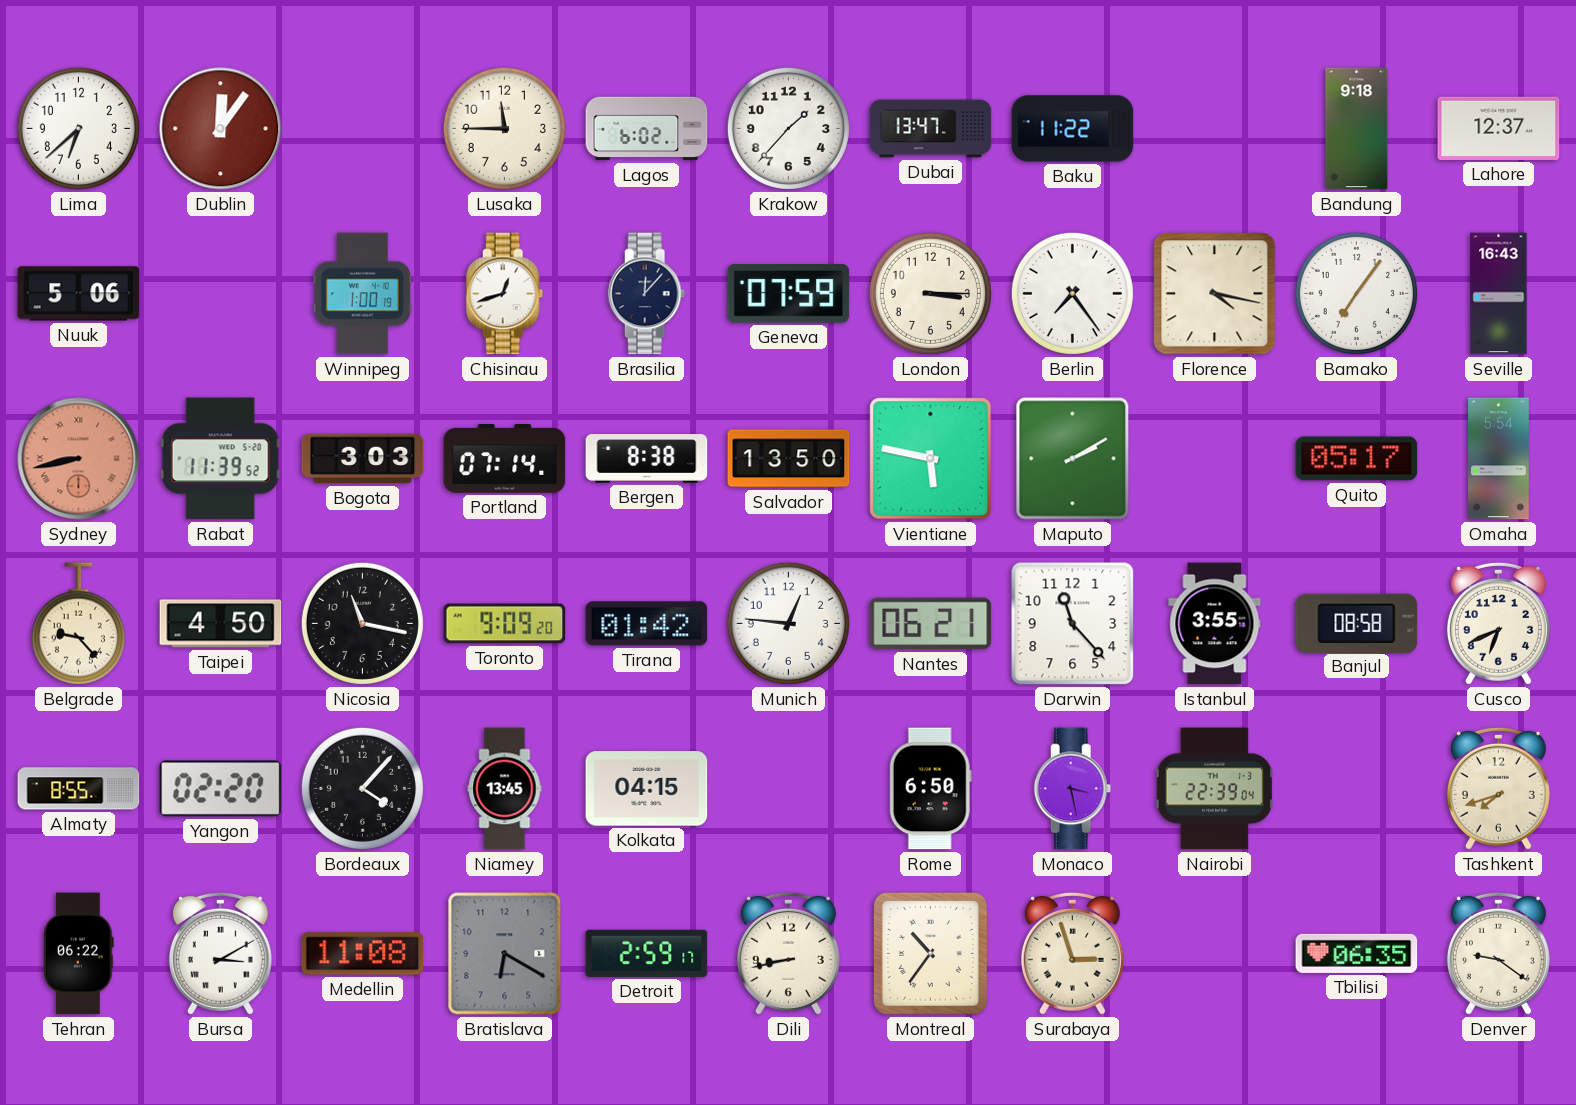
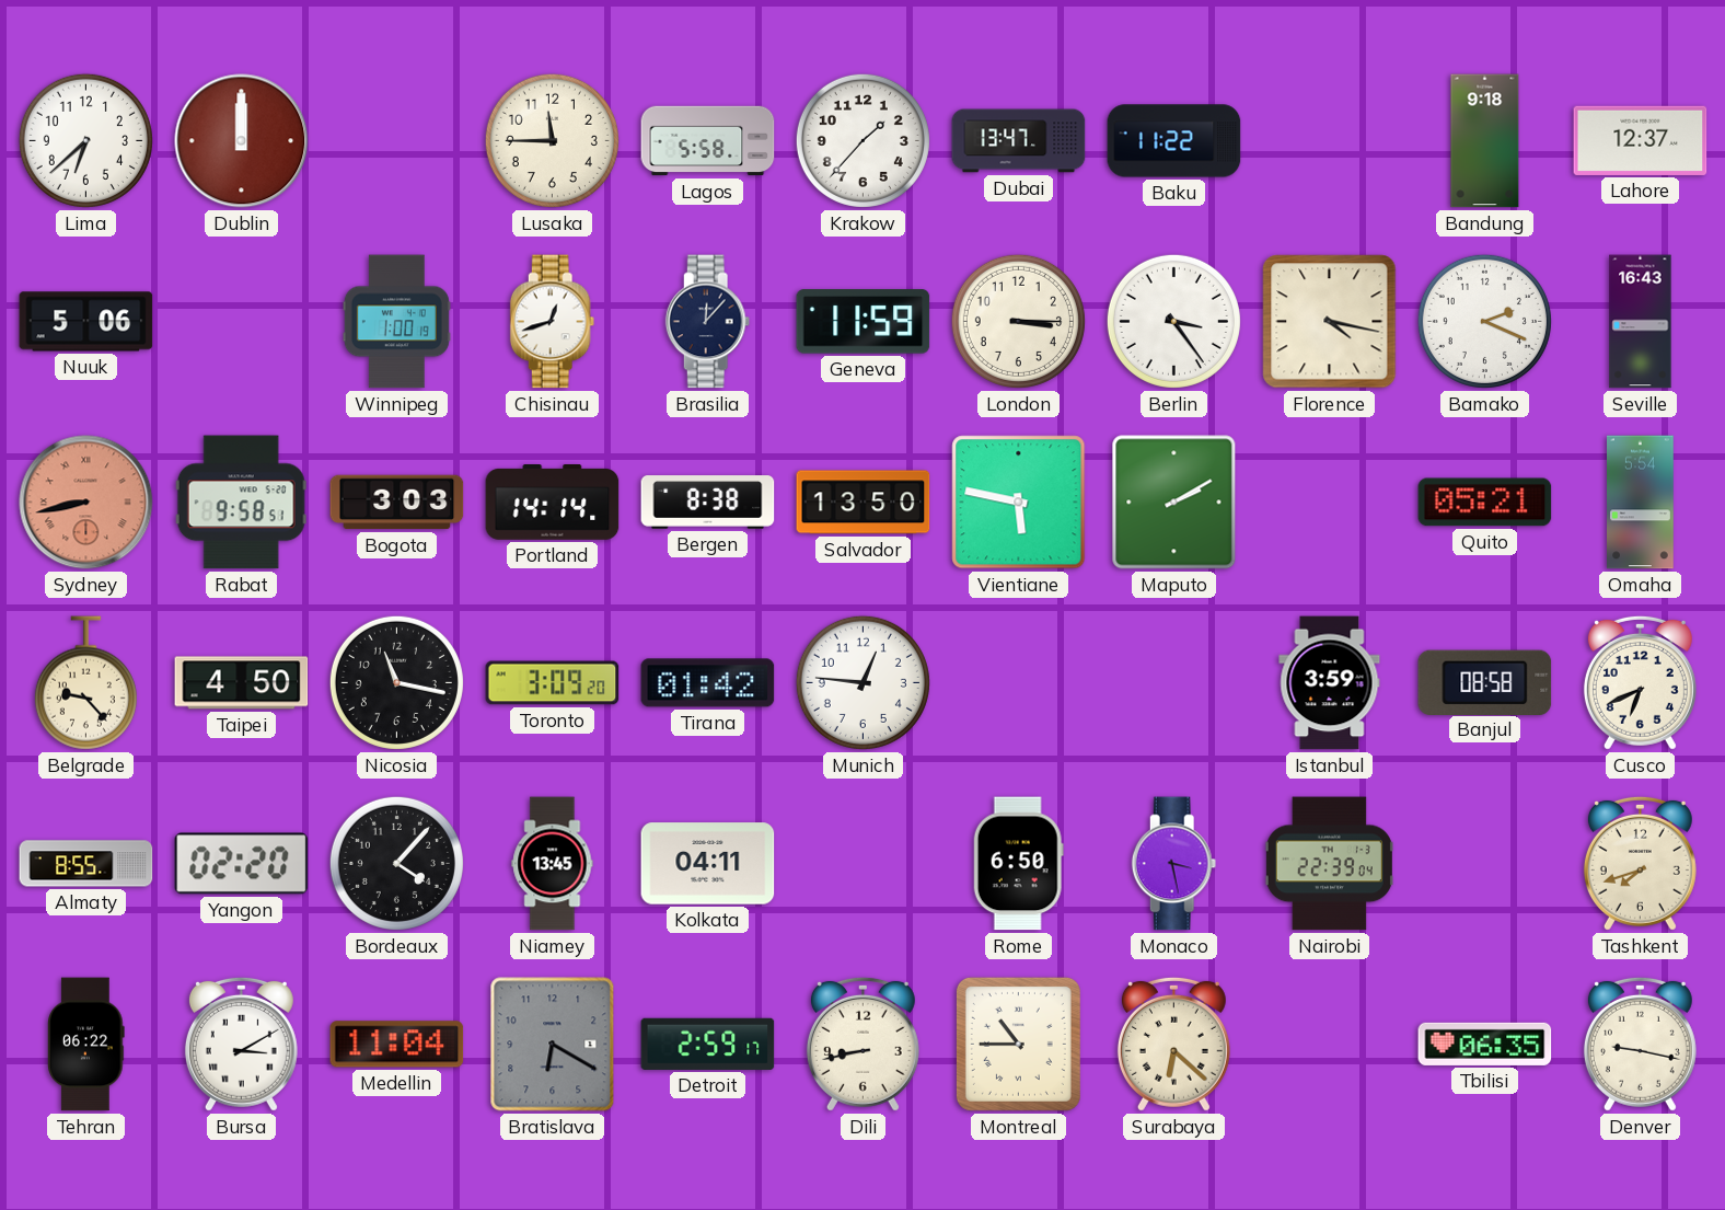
Dublin: 12:06 -> 12:00
Lagos: 6:02 -> 5:58
Geneva: 07:59 -> 11:59
Berlin: 7:24 -> 3:24
Bamako: 7:06 -> 2:19
Rabat: 11:39 -> 9:58
Portland: 07:14 -> 14:14
Quito: 05:17 -> 05:21
Toronto: 9:09 -> 3:09
Nantes: 06:21 -> none
Darwin: 11:23 -> none
Istanbul: 3:55 -> 3:59
Kolkata: 04:15 -> 04:11
Medellin: 11:08 -> 11:04
Montreal: 10:36 -> 10:45
Surabaya: 2:57 -> 6:22
Denver: 9:21 -> 9:17
